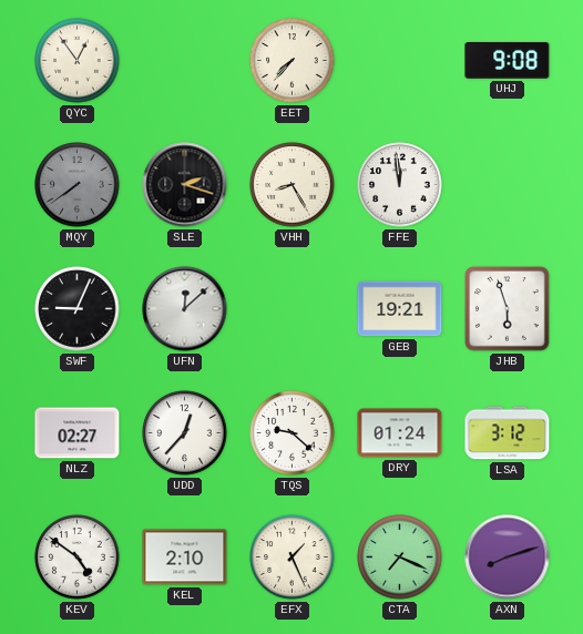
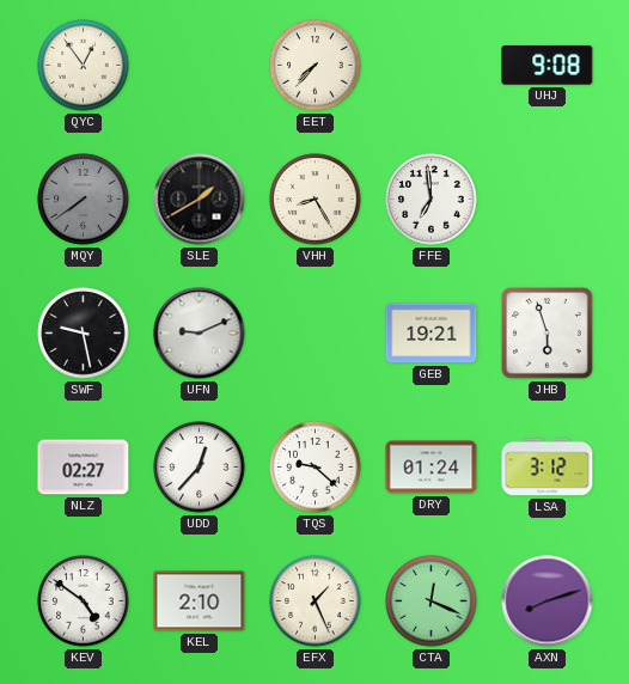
SLE: 2:18 -> 1:40
FFE: 11:59 -> 6:59
SWF: 9:04 -> 9:28
UFN: 12:08 -> 9:11
CTA: 7:19 -> 12:19
